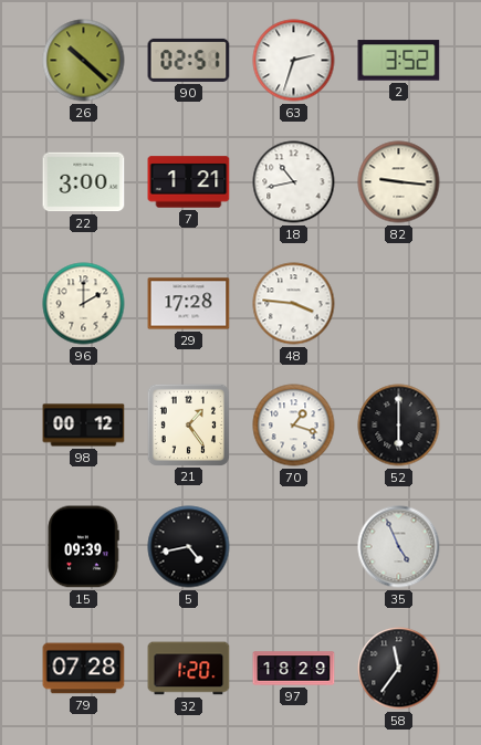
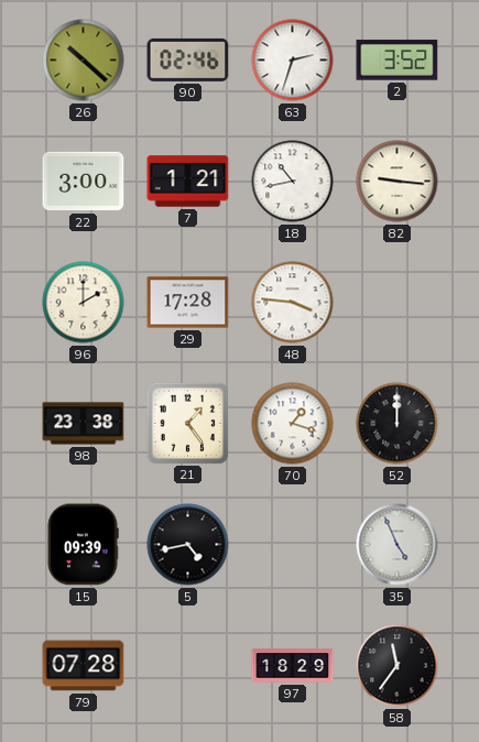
90: 02:51 -> 02:46
98: 00:12 -> 23:38
52: 6:00 -> 12:00
32: 1:20 -> none
